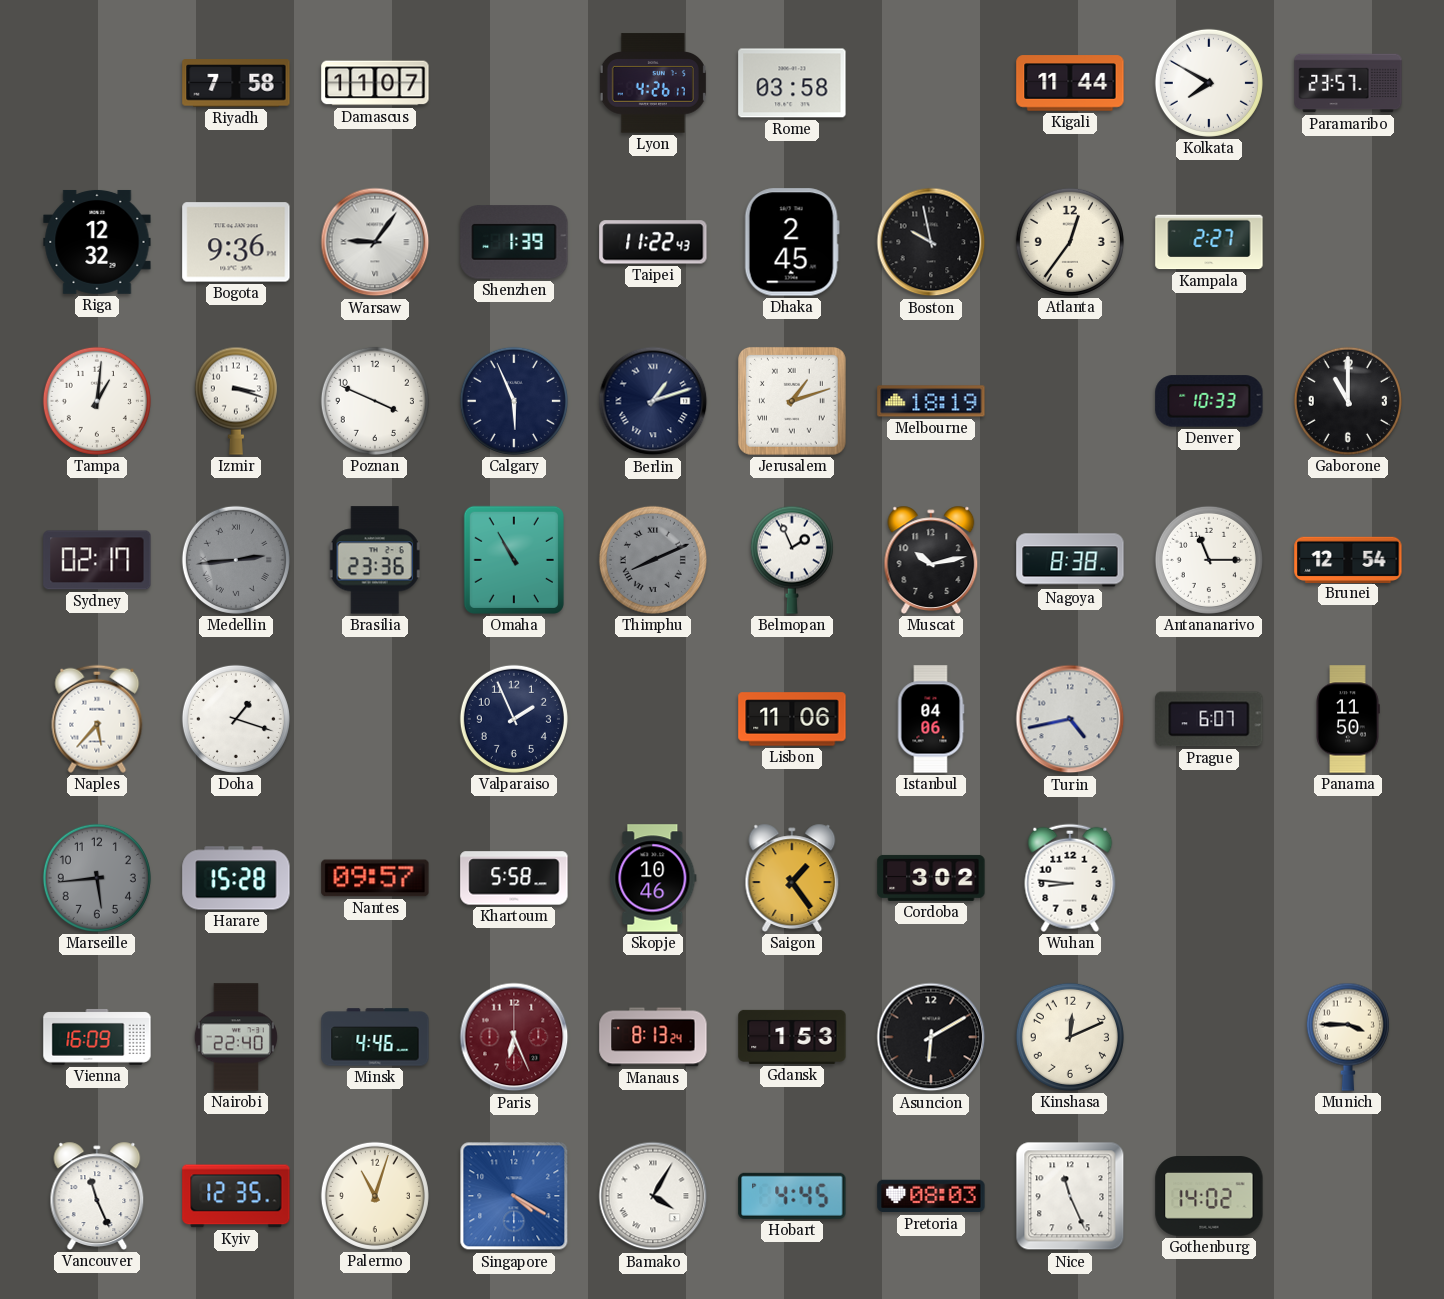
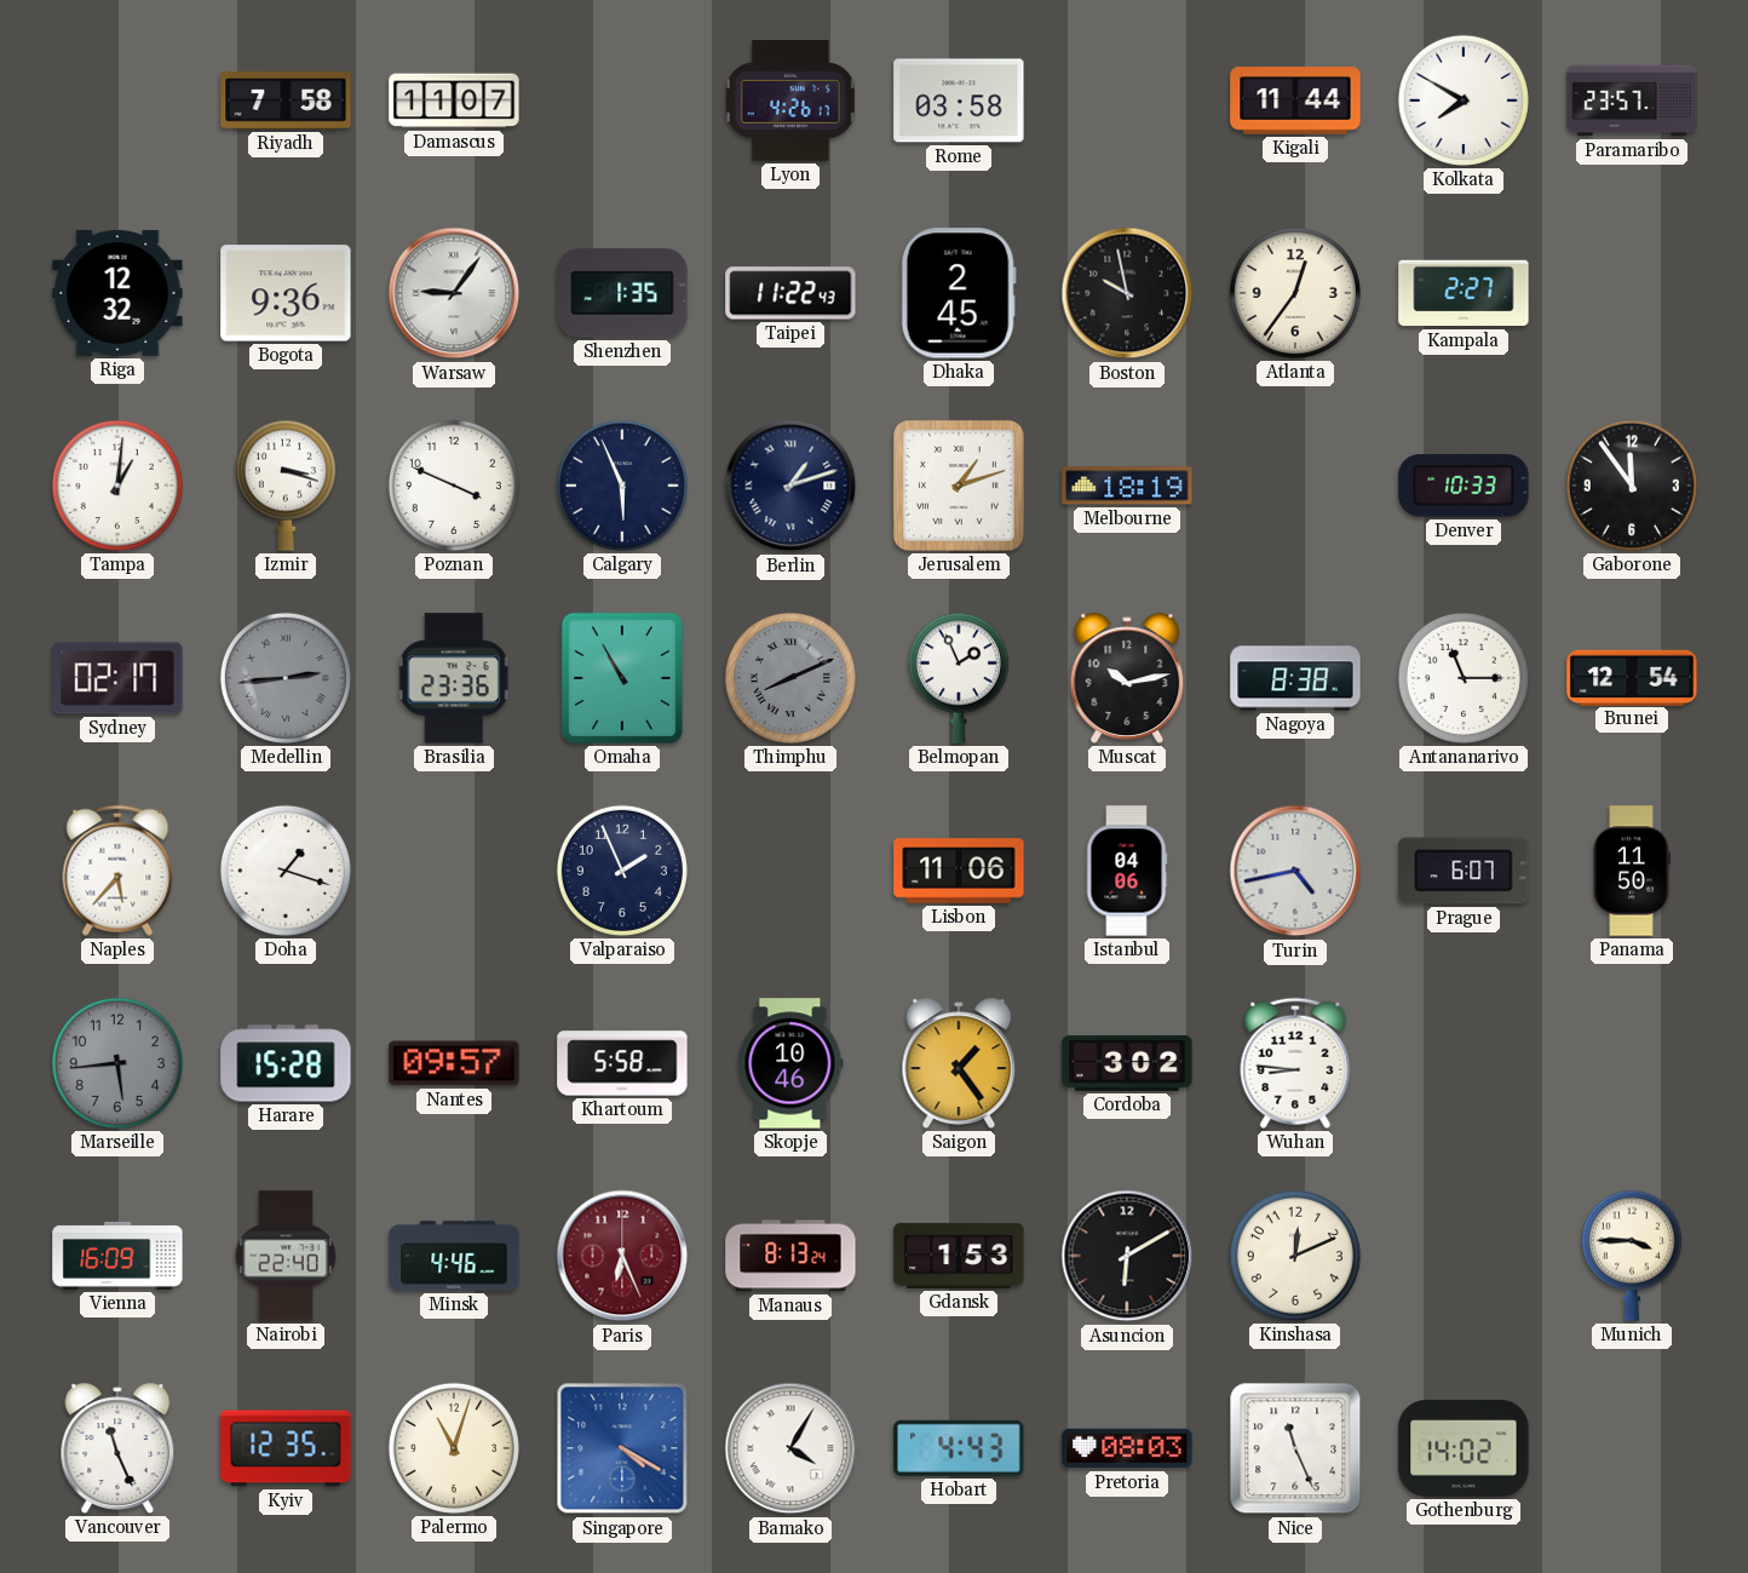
Shenzhen: 1:39 -> 1:35
Gaborone: 11:00 -> 11:54
Hobart: 4:45 -> 4:43
